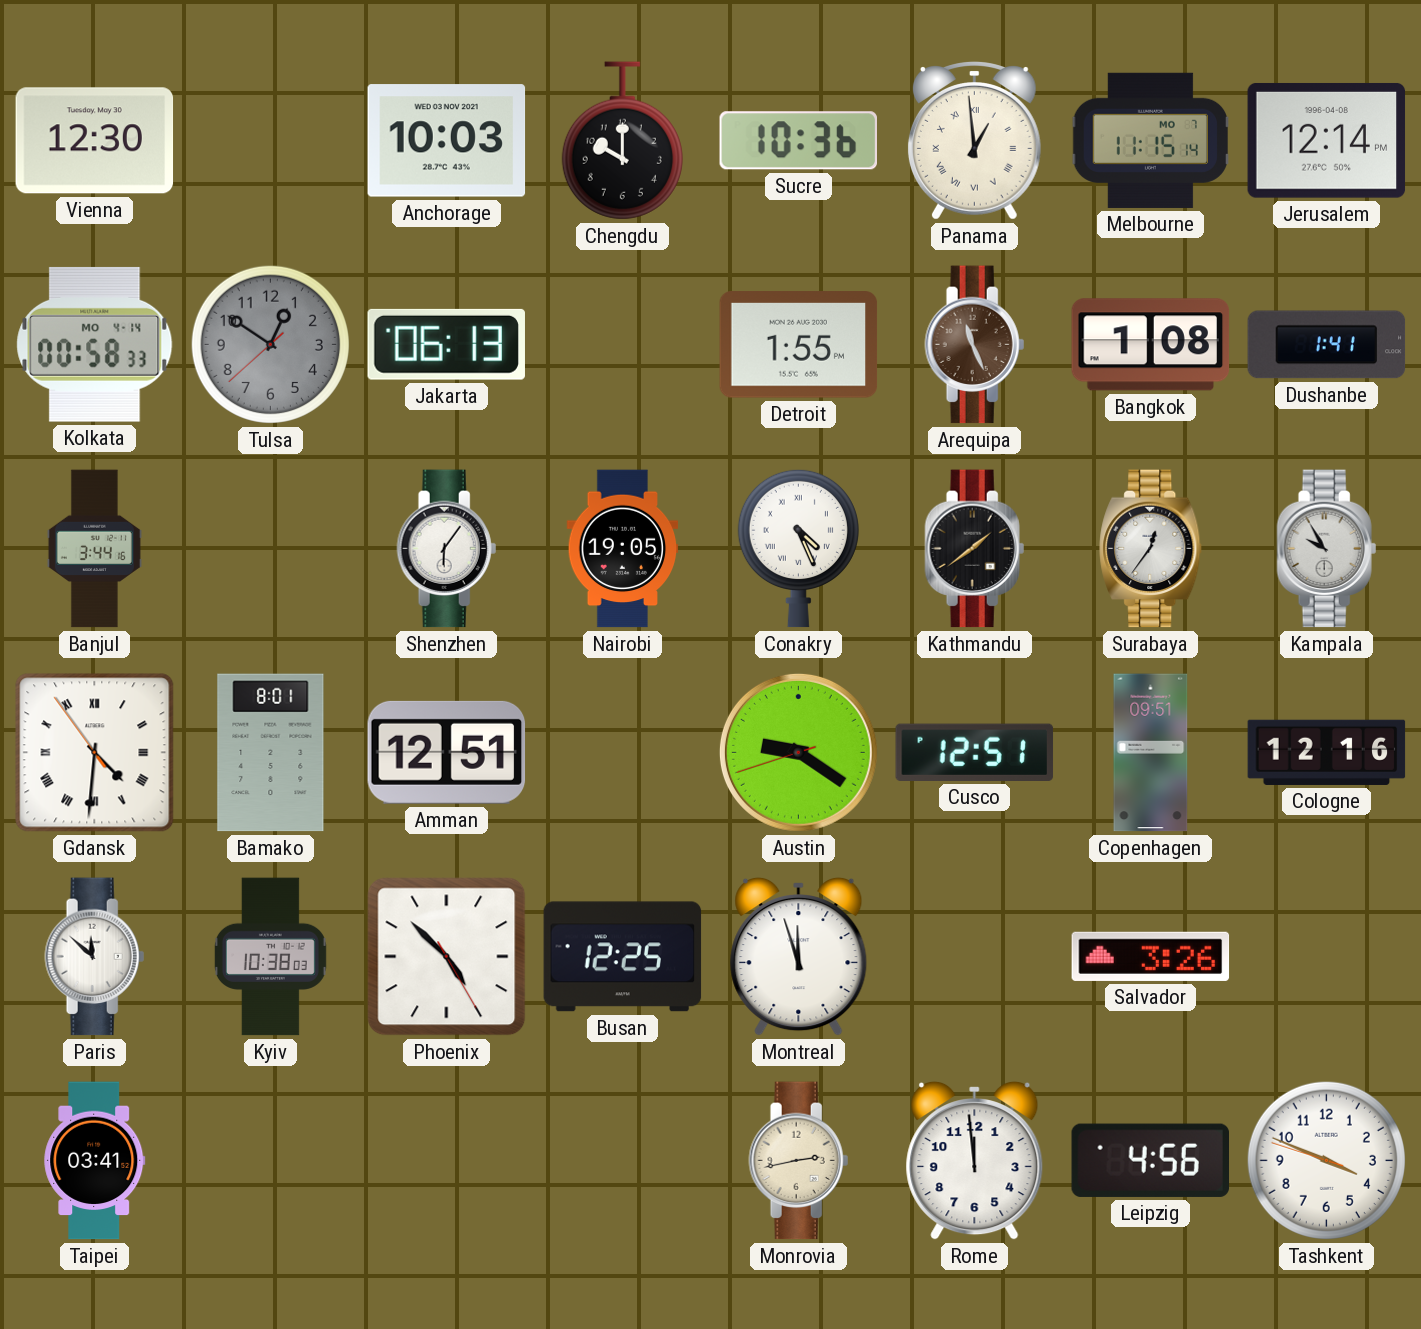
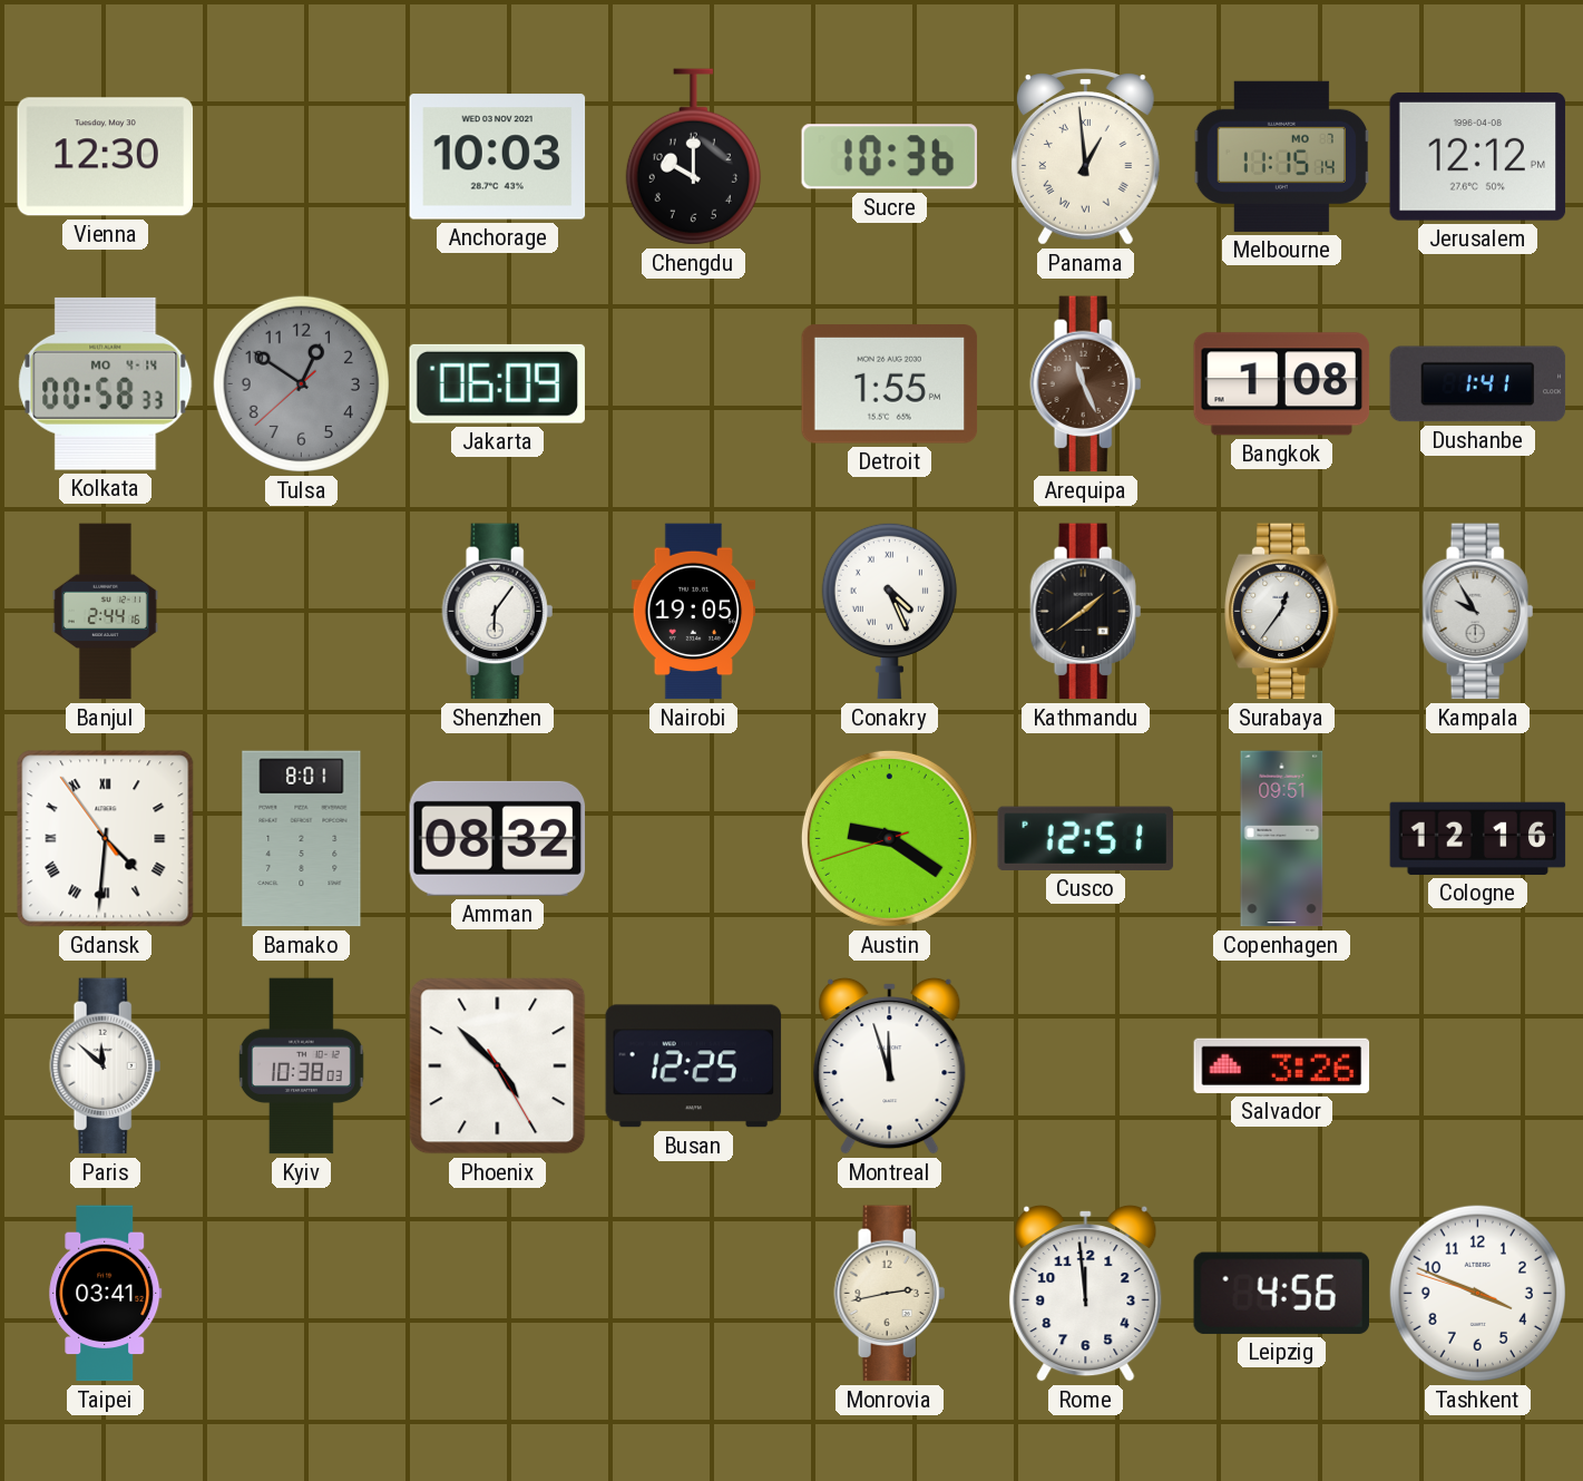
Jerusalem: 12:14 -> 12:12
Jakarta: 06:13 -> 06:09
Banjul: 3:44 -> 2:44
Amman: 12:51 -> 08:32
